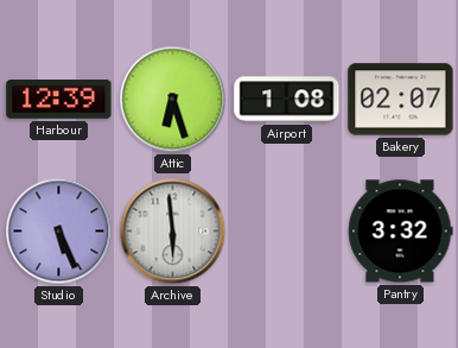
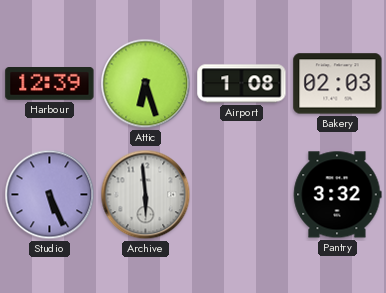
Bakery: 02:07 -> 02:03
